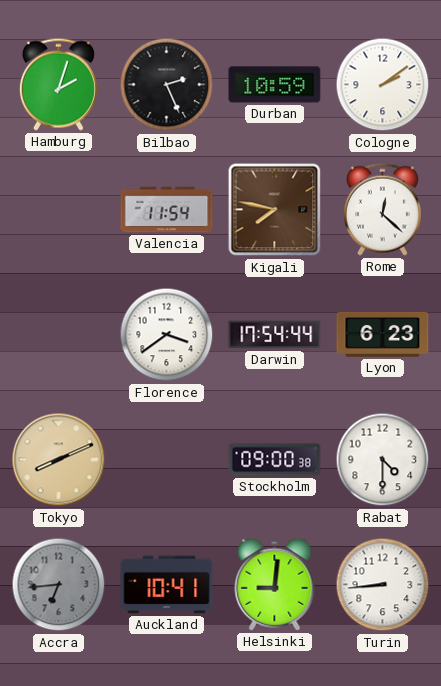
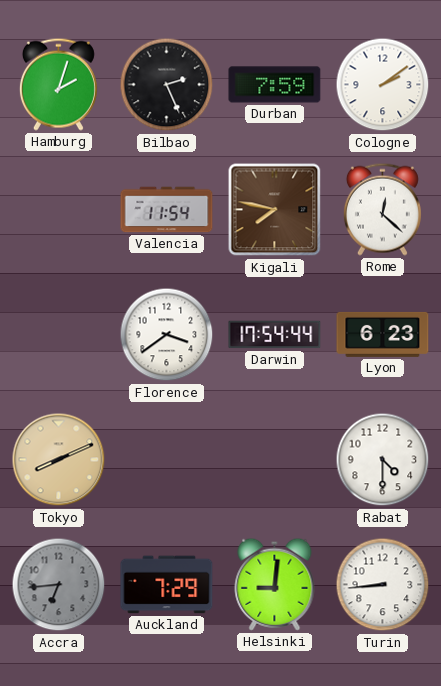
Durban: 10:59 -> 7:59
Stockholm: 09:00 -> none
Auckland: 10:41 -> 7:29
